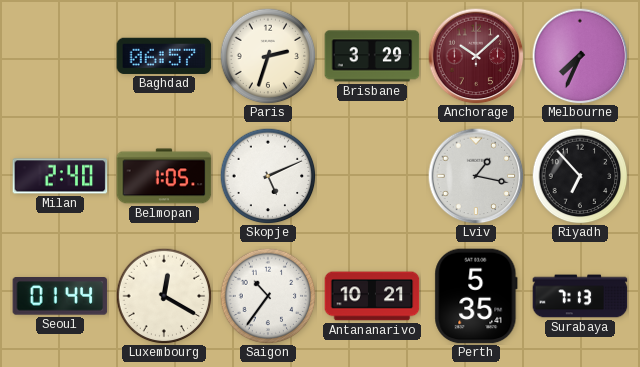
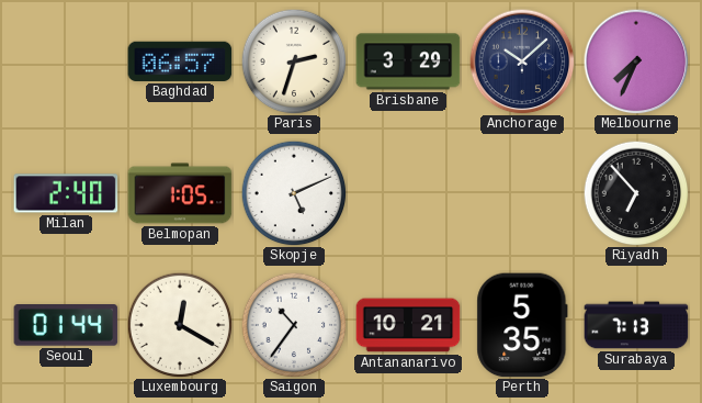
Anchorage dial: burgundy -> navy
Lviv: 1:17 -> none
